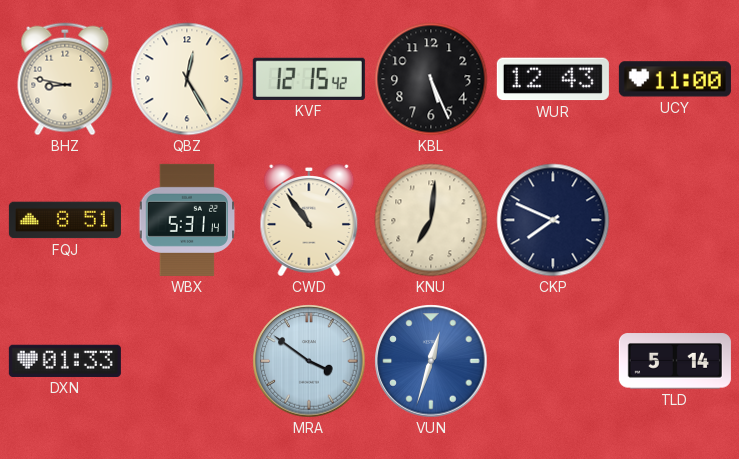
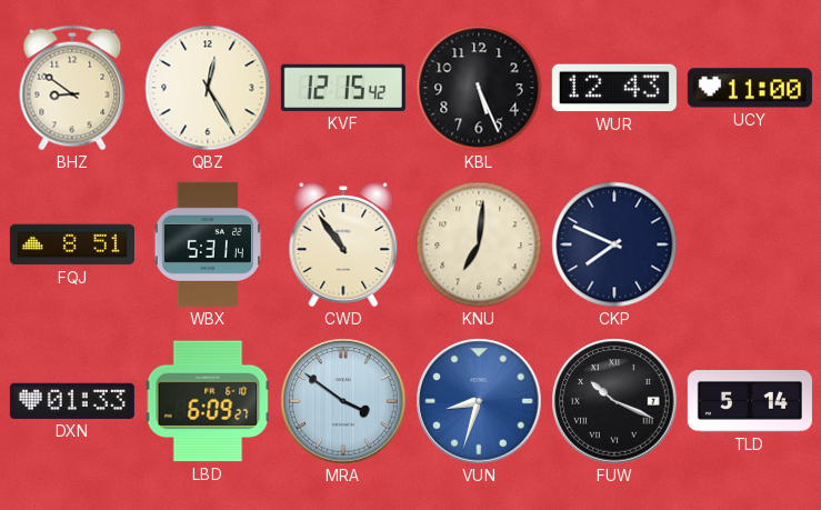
BHZ: 8:47 -> 8:51
LBD: none -> 6:09
VUN: 12:33 -> 8:33
FUW: none -> 10:19
